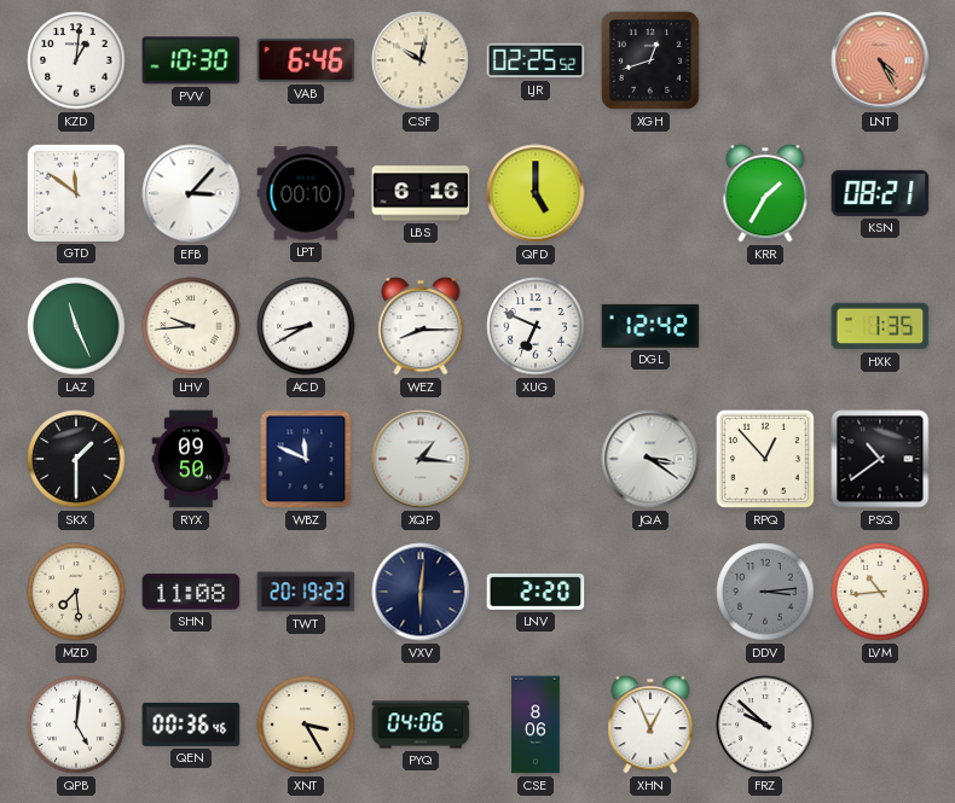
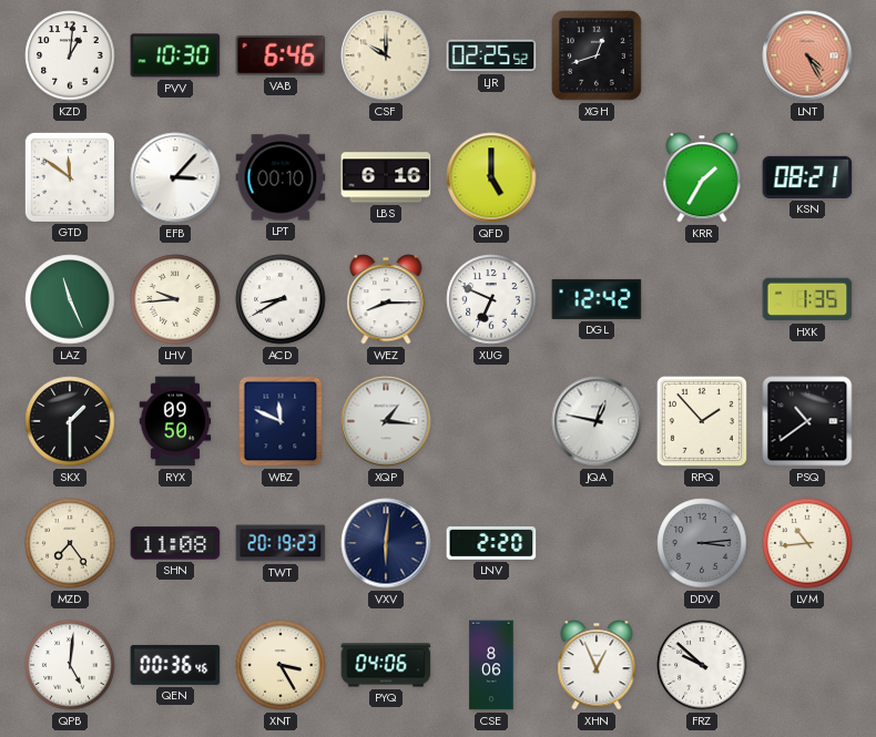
CSF: 10:02 -> 10:00
JQA: 3:21 -> 12:47
RPQ: 12:53 -> 1:53
MZD: 7:29 -> 7:24
